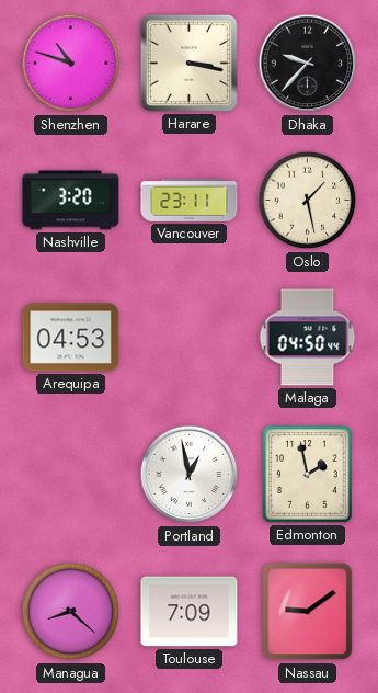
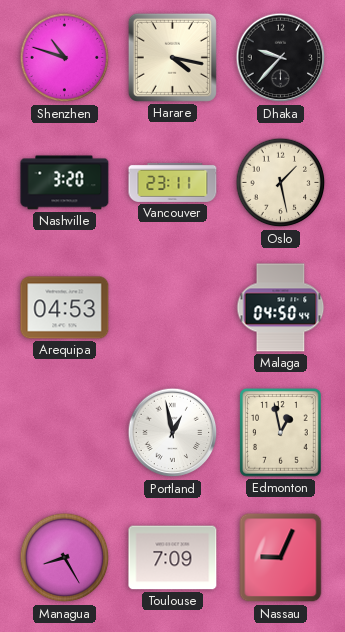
Harare: 3:17 -> 4:17
Edmonton: 1:58 -> 12:58
Managua: 8:22 -> 8:25
Nassau: 9:09 -> 9:04
